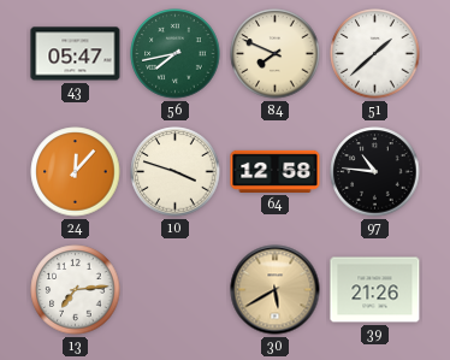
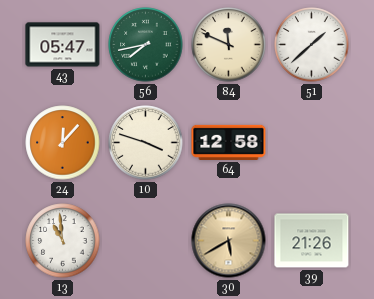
84: 7:49 -> 11:49
97: 10:46 -> none
13: 7:14 -> 10:59
